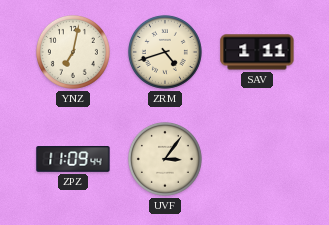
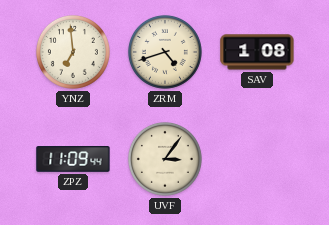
YNZ: 7:02 -> 6:59
SAV: 1:11 -> 1:08
